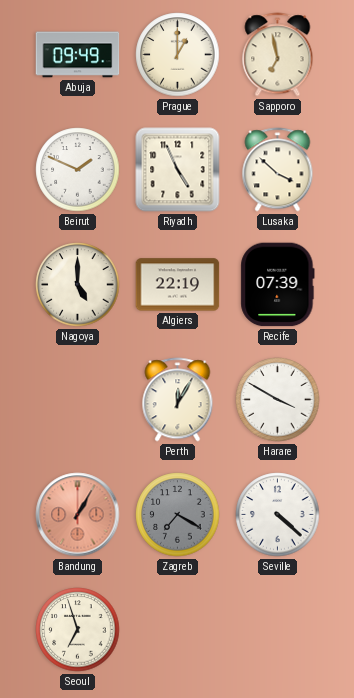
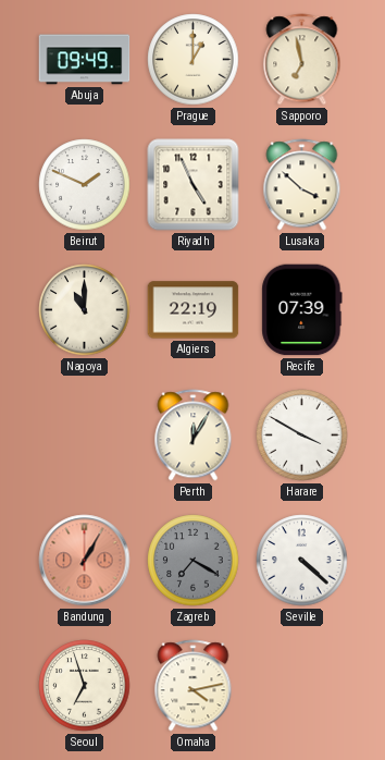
Nagoya: 5:00 -> 11:00
Omaha: none -> 4:13
